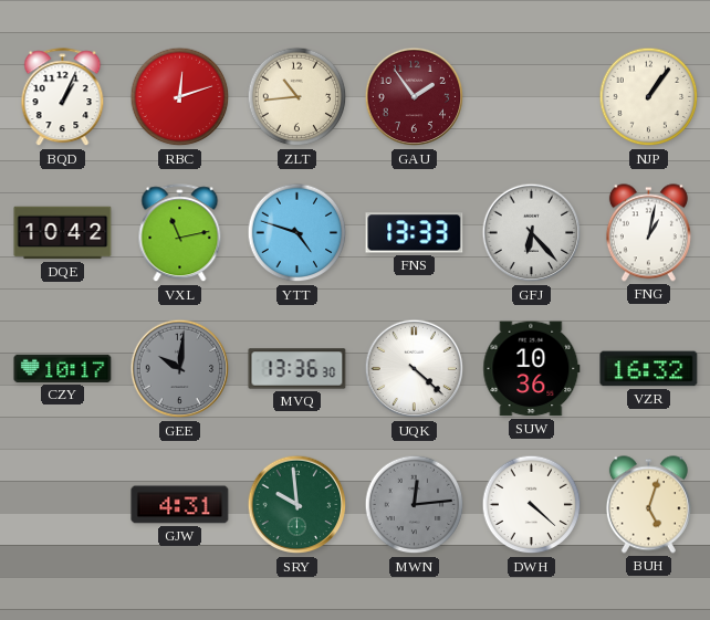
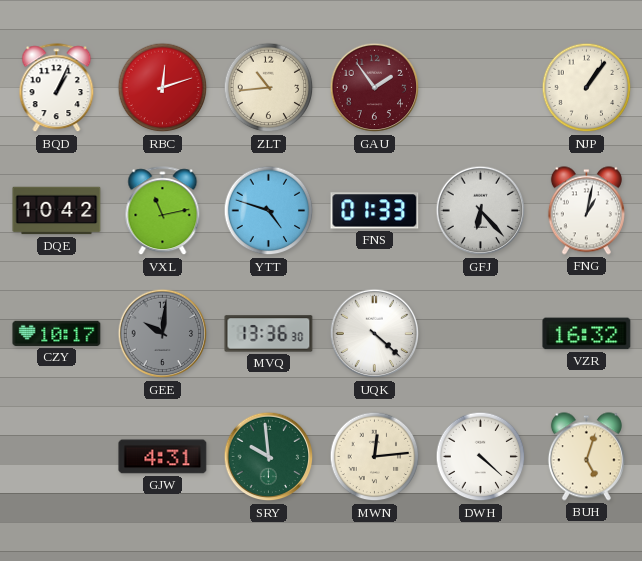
FNS: 13:33 -> 01:33
SUW: 10:36 -> none
MWN dial: grey -> cream
